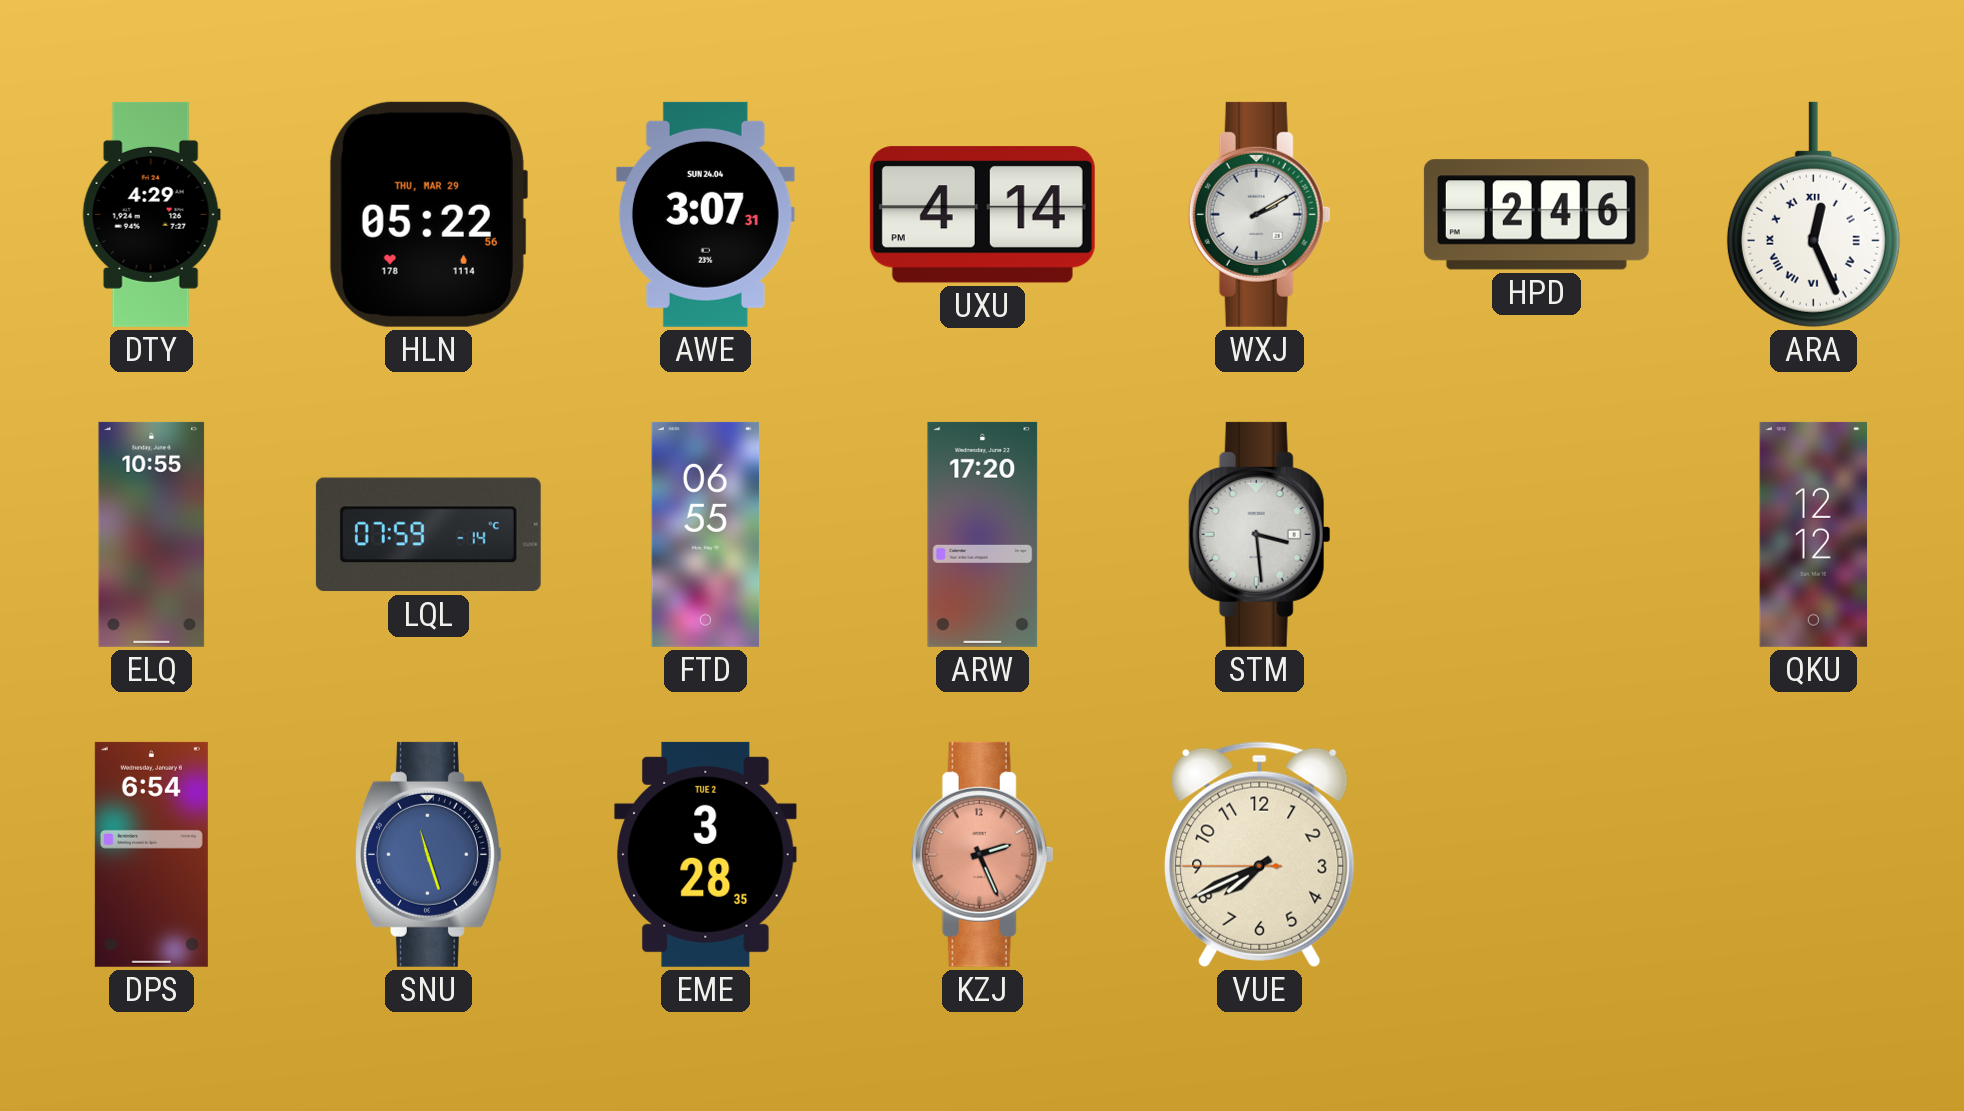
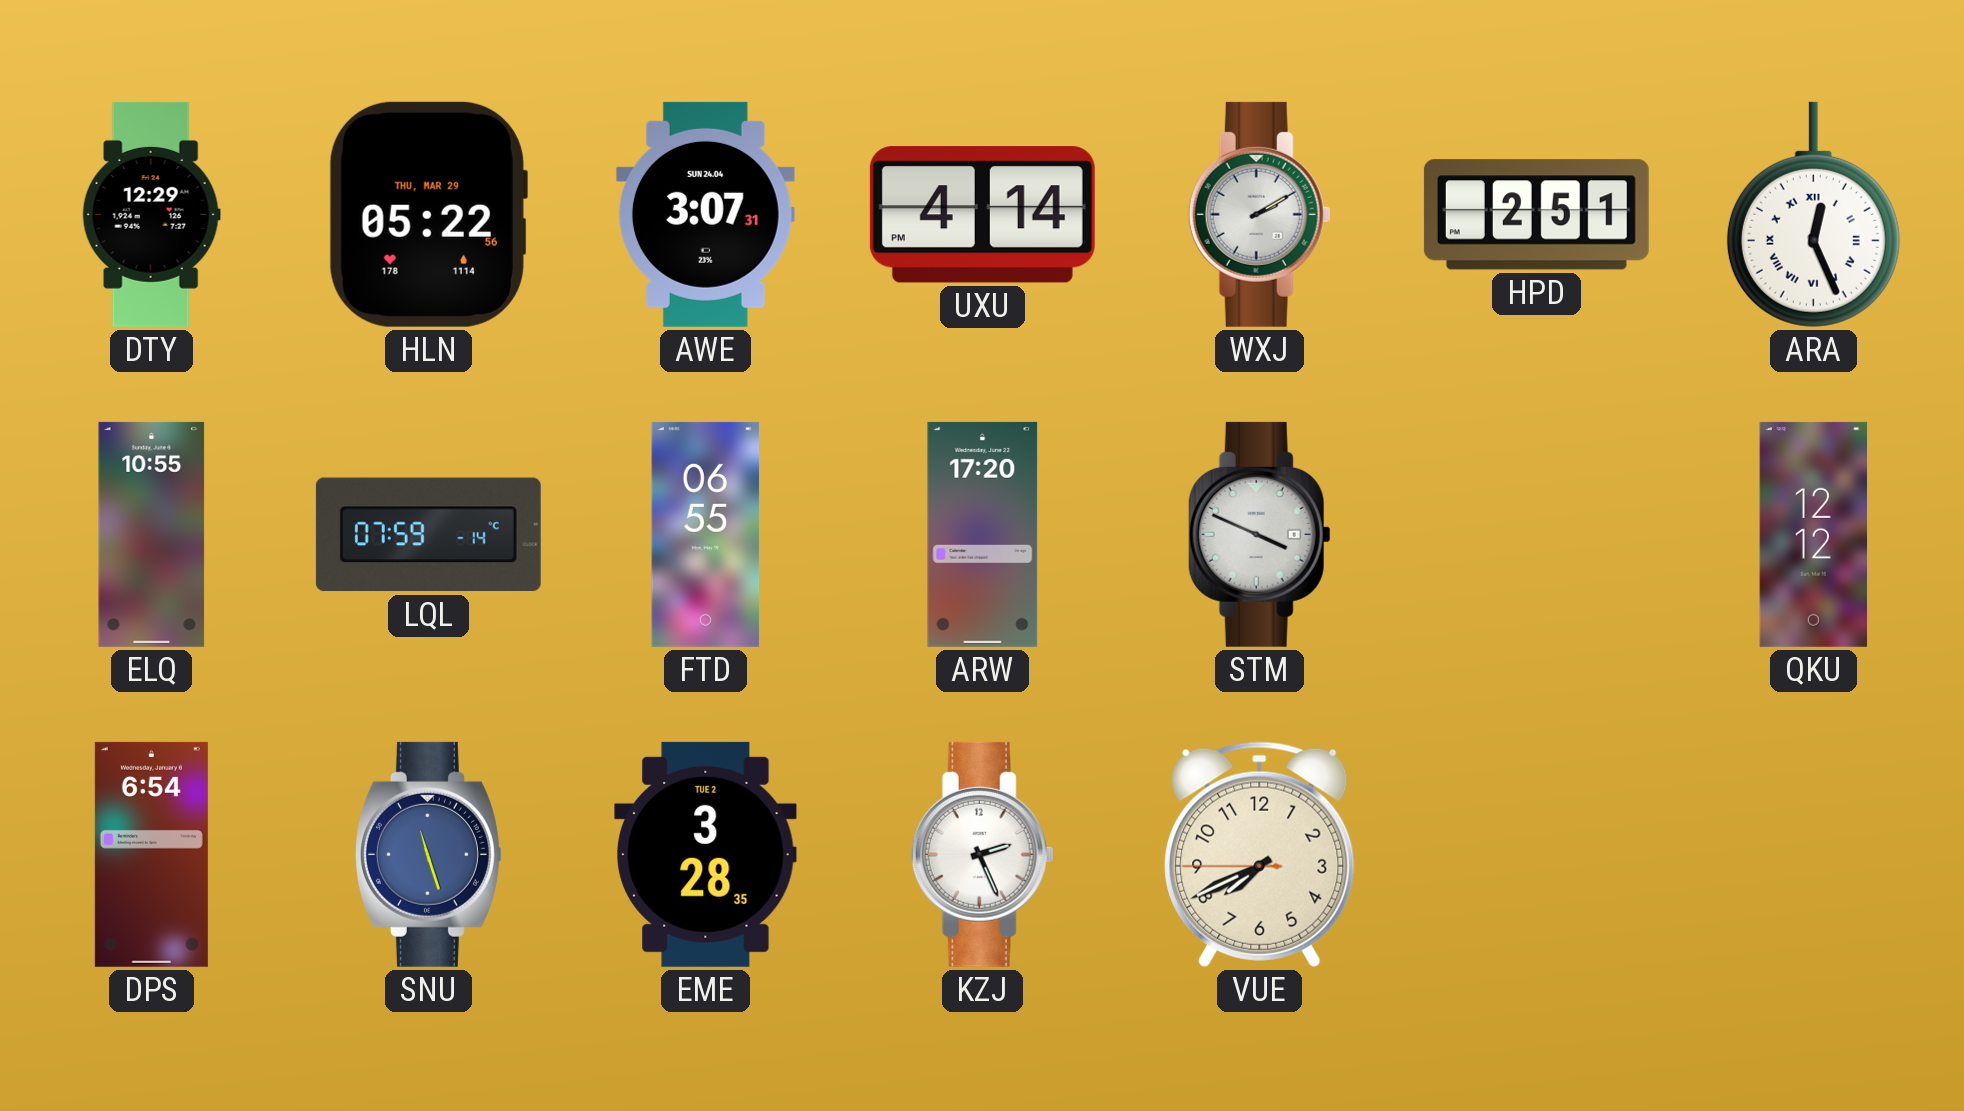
DTY: 4:29 -> 12:29
HPD: 2:46 -> 2:51
STM: 3:29 -> 3:49
KZJ dial: salmon -> white
